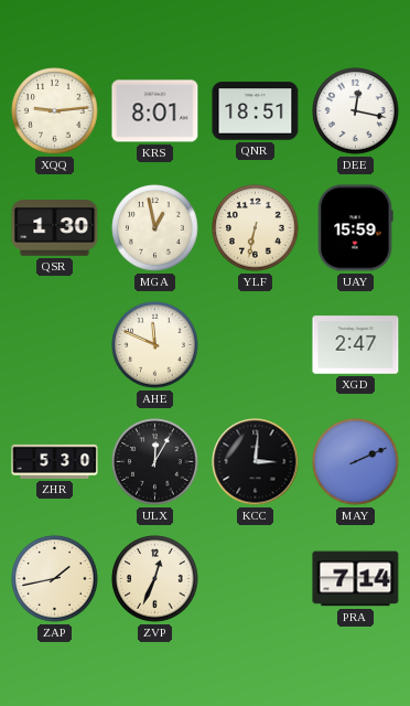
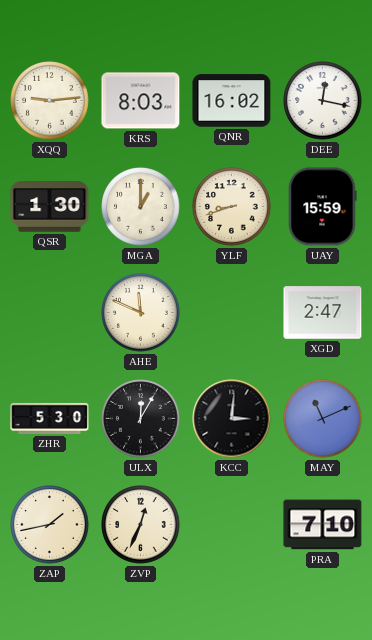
KRS: 8:01 -> 8:03
QNR: 18:51 -> 16:02
MGA: 12:58 -> 1:00
YLF: 6:32 -> 8:42
MAY: 2:11 -> 11:11
PRA: 7:14 -> 7:10
